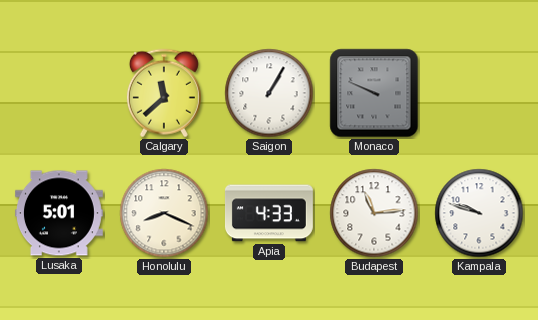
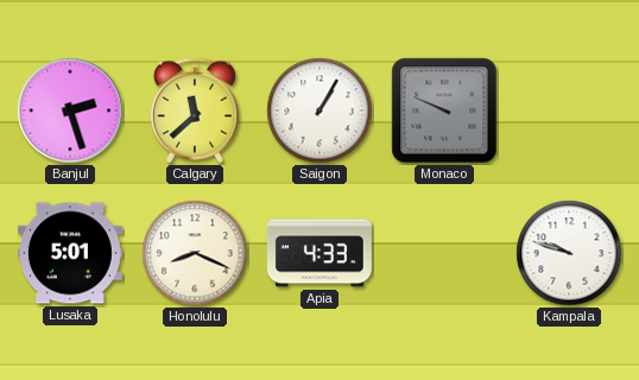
Banjul: none -> 2:27
Budapest: 11:14 -> none
